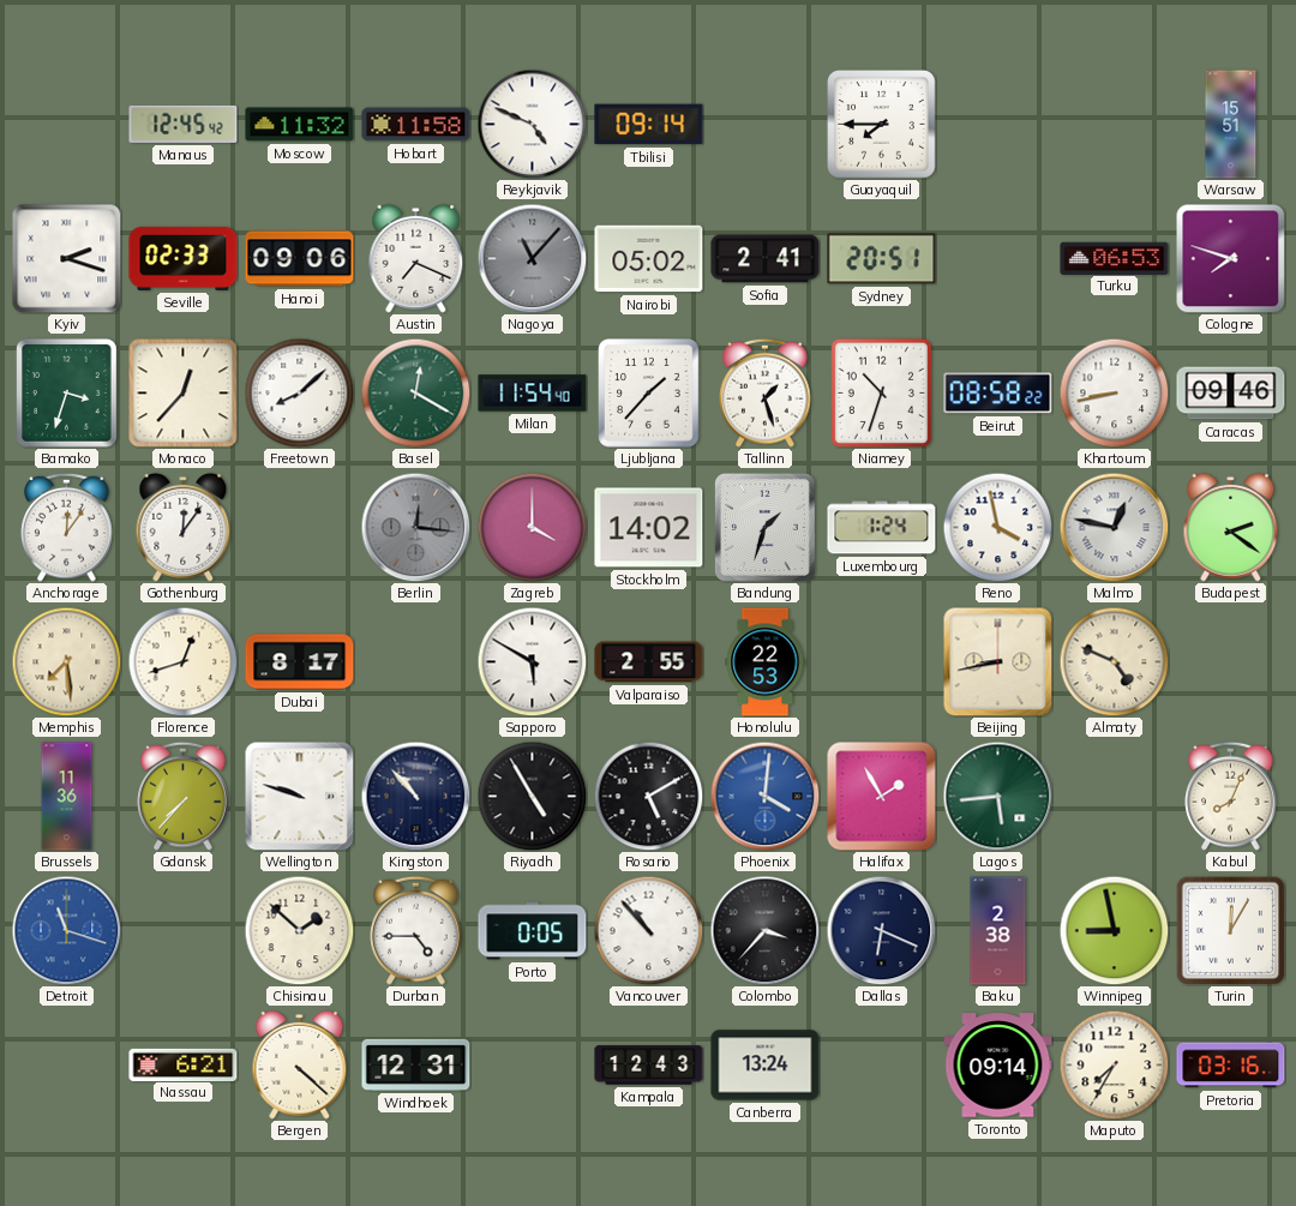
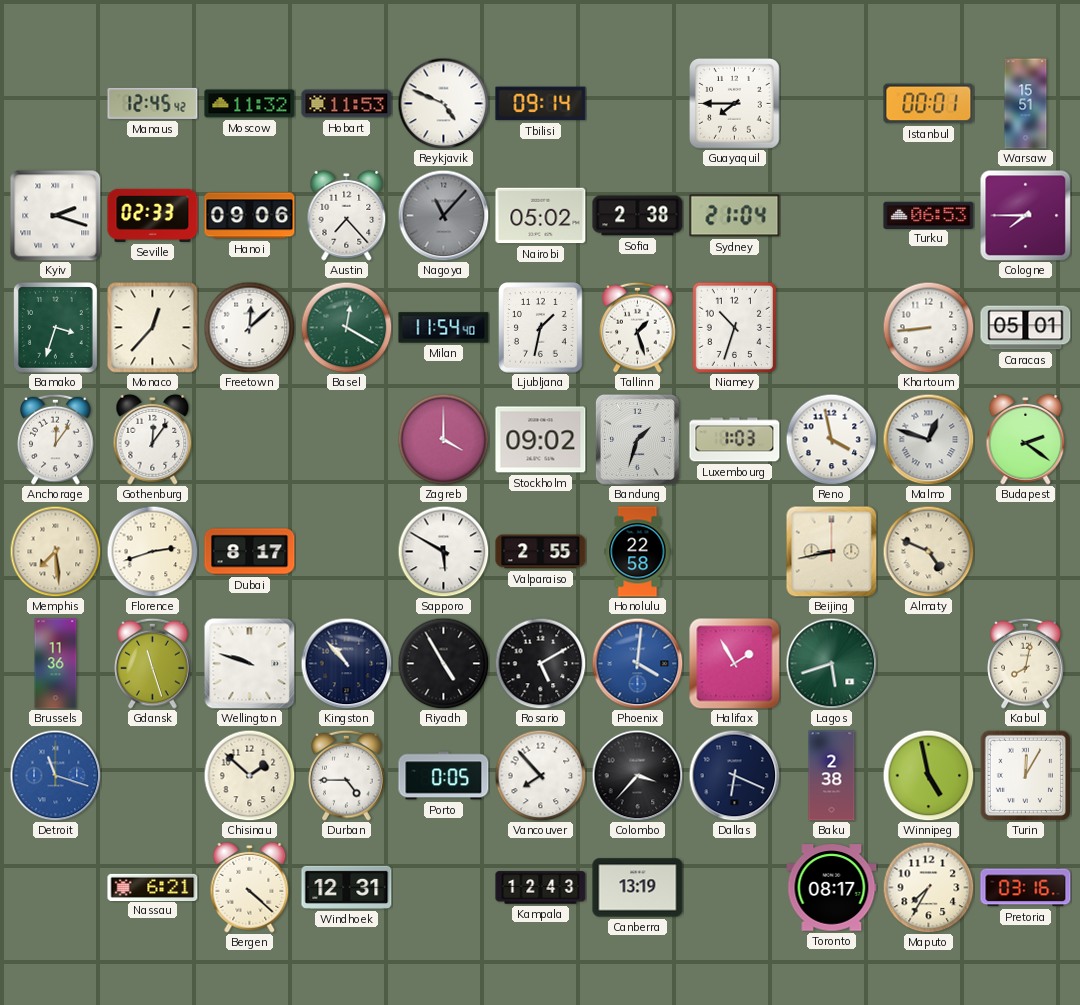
Hobart: 11:58 -> 11:53
Istanbul: none -> 00:01
Austin: 7:19 -> 7:23
Sofia: 2:41 -> 2:38
Sydney: 20:51 -> 21:04
Cologne: 7:48 -> 7:45
Freetown: 8:08 -> 12:08
Ljubljana: 1:37 -> 1:32
Beirut: 08:58 -> none
Khartoum: 8:43 -> 8:44
Caracas: 09:46 -> 05:01
Berlin: 12:16 -> none
Stockholm: 14:02 -> 09:02
Luxembourg: 1:24 -> 1:03
Malmo: 12:47 -> 12:48
Florence: 12:42 -> 2:42
Honolulu: 22:53 -> 22:58
Gdansk: 7:37 -> 11:27
Lagos: 5:44 -> 5:42
Kabul: 8:04 -> 8:02
Vancouver: 10:53 -> 7:53
Winnipeg: 8:58 -> 4:58
Canberra: 13:24 -> 13:19
Toronto: 09:14 -> 08:17
